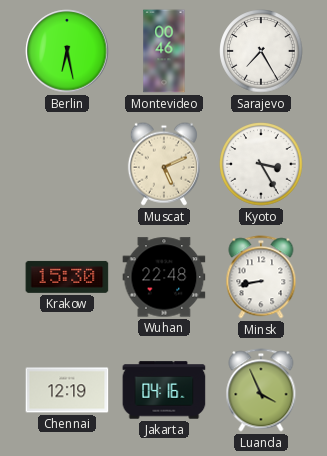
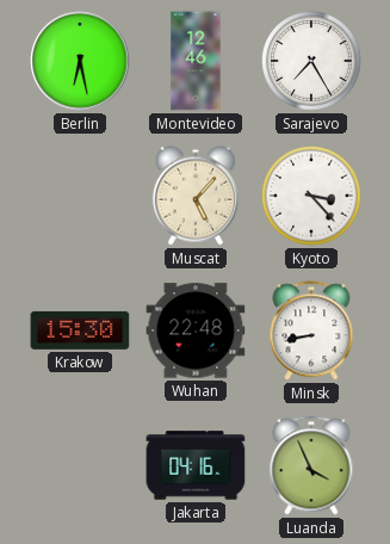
Montevideo: 00:46 -> 12:46
Muscat: 5:11 -> 5:07
Kyoto: 3:25 -> 3:23
Chennai: 12:19 -> none
